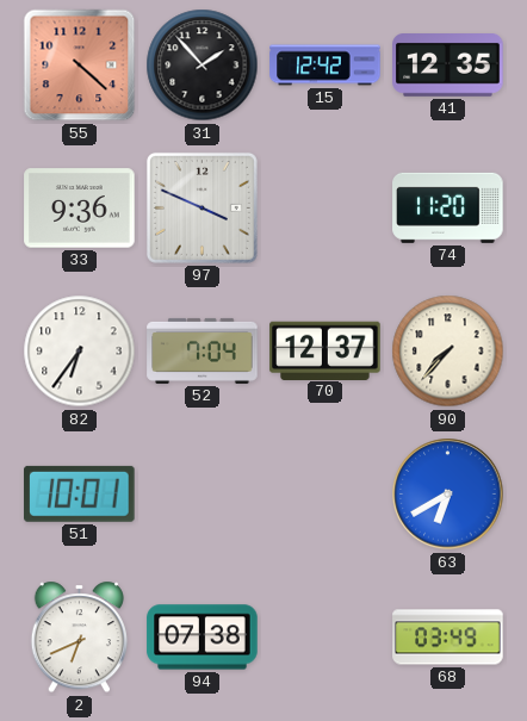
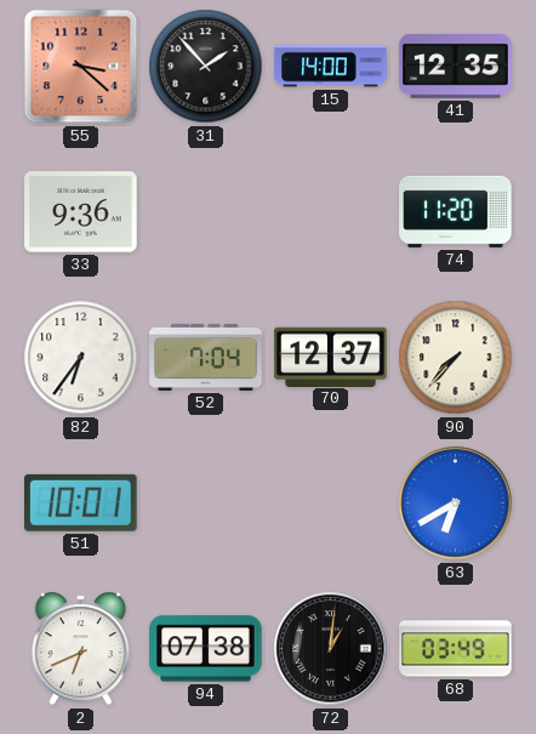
55: 4:22 -> 3:22
15: 12:42 -> 14:00
97: 3:49 -> none
72: none -> 1:01
